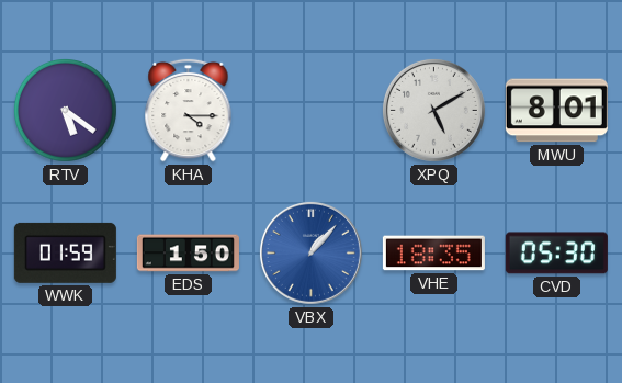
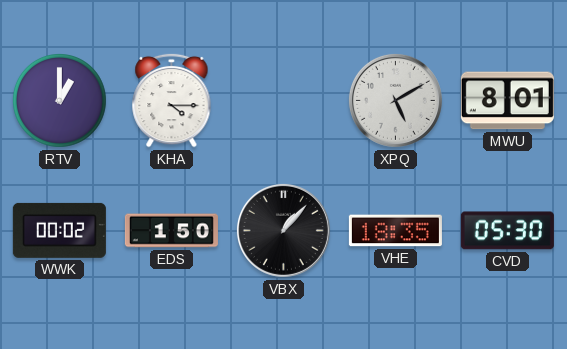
RTV: 5:21 -> 1:00
WWK: 01:59 -> 00:02
VBX dial: blue -> black
